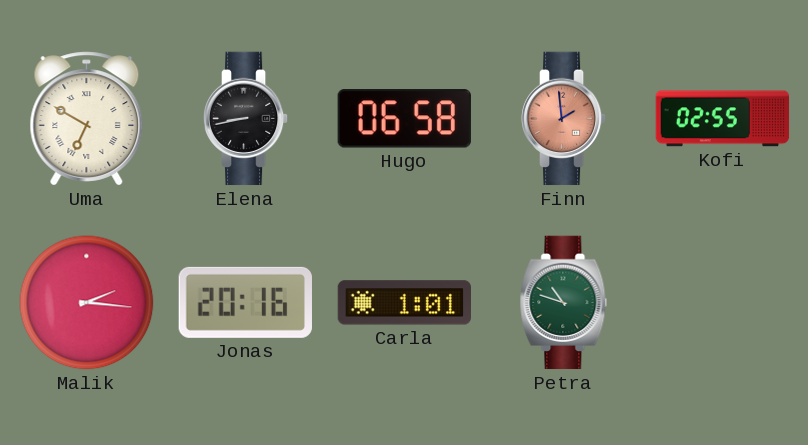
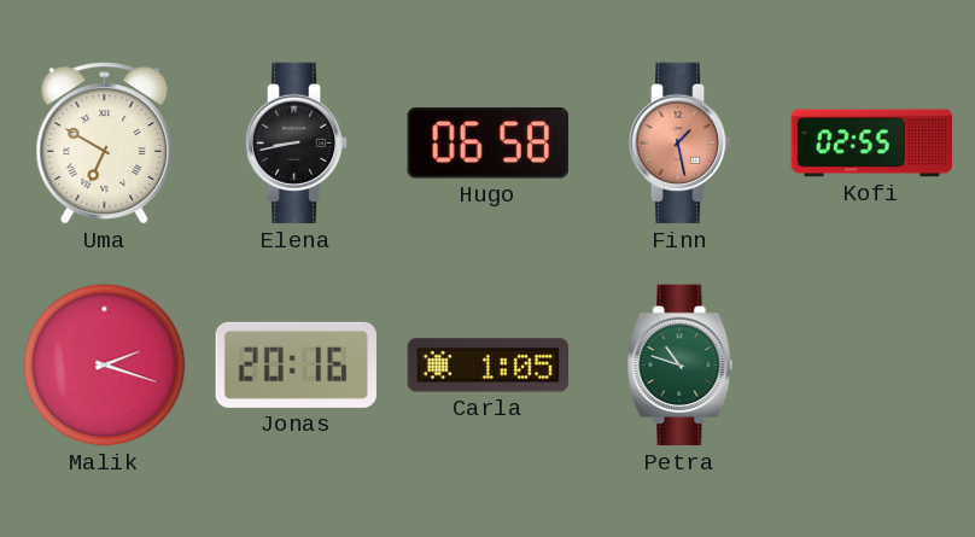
Finn: 1:59 -> 1:28
Malik: 2:16 -> 2:18
Carla: 1:01 -> 1:05
